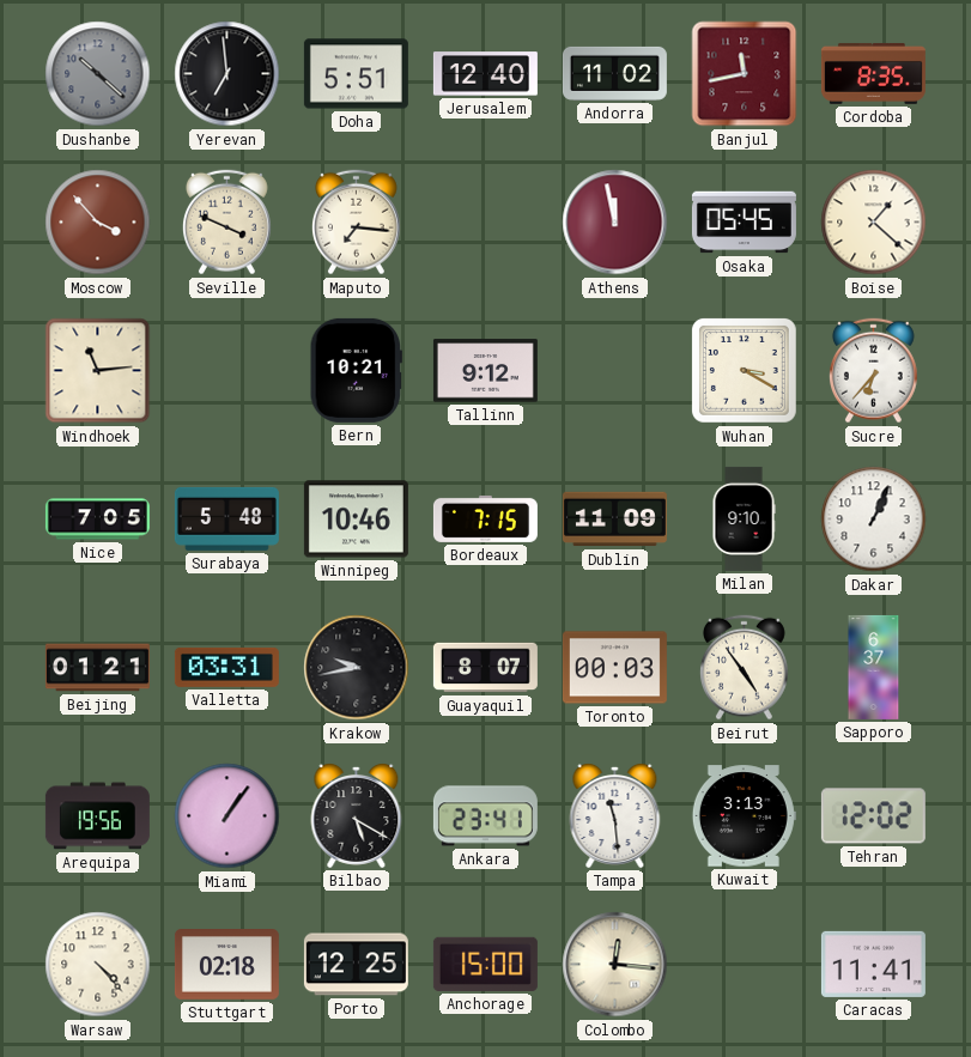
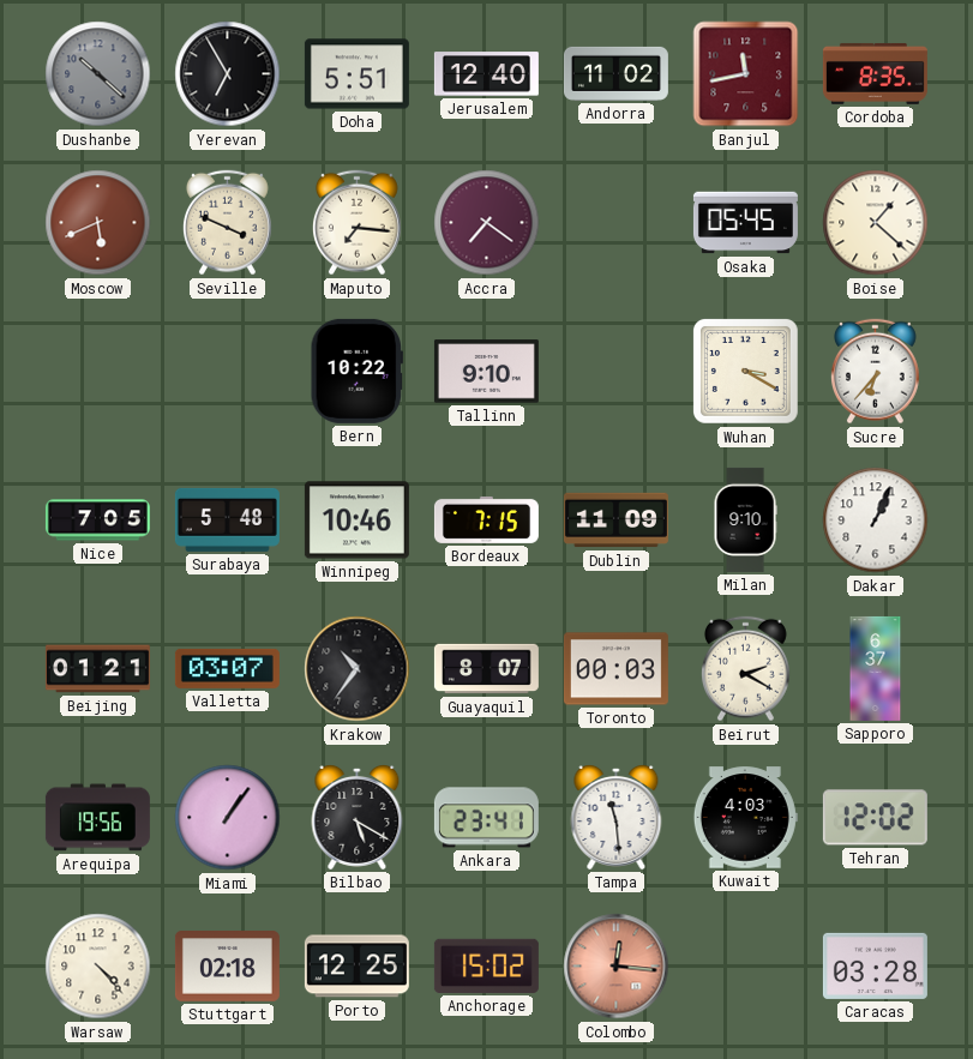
Yerevan: 6:59 -> 6:55
Moscow: 3:53 -> 5:41
Accra: none -> 7:21
Athens: 11:58 -> none
Windhoek: 11:14 -> none
Bern: 10:21 -> 10:22
Tallinn: 9:12 -> 9:10
Valletta: 03:31 -> 03:07
Krakow: 9:43 -> 10:36
Beirut: 4:54 -> 2:20
Kuwait: 3:13 -> 4:03
Anchorage: 15:00 -> 15:02
Colombo dial: cream -> salmon
Caracas: 11:41 -> 03:28
